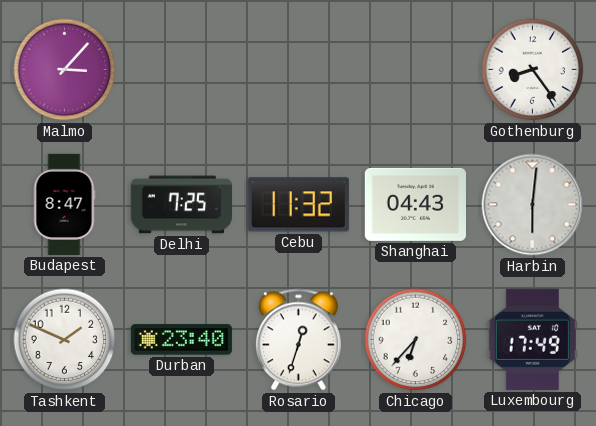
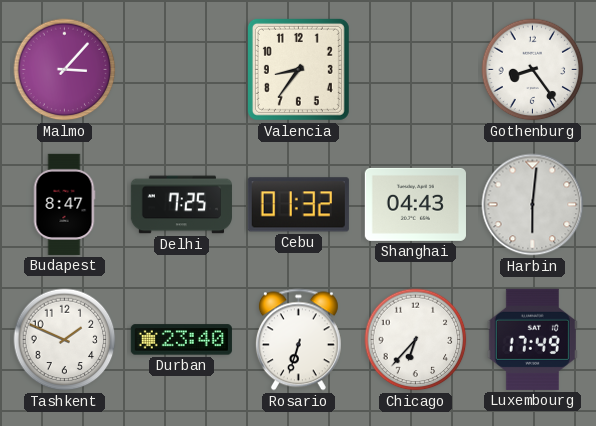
Valencia: none -> 8:36
Cebu: 11:32 -> 01:32
Rosario: 12:33 -> 6:33
